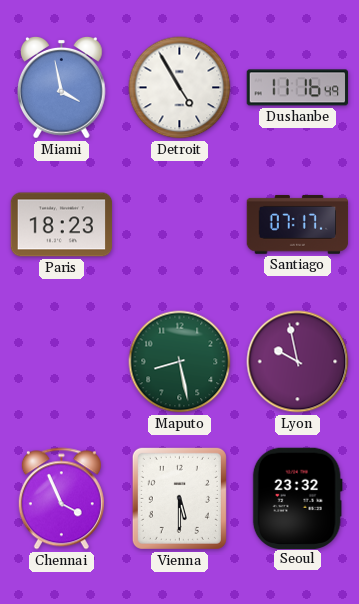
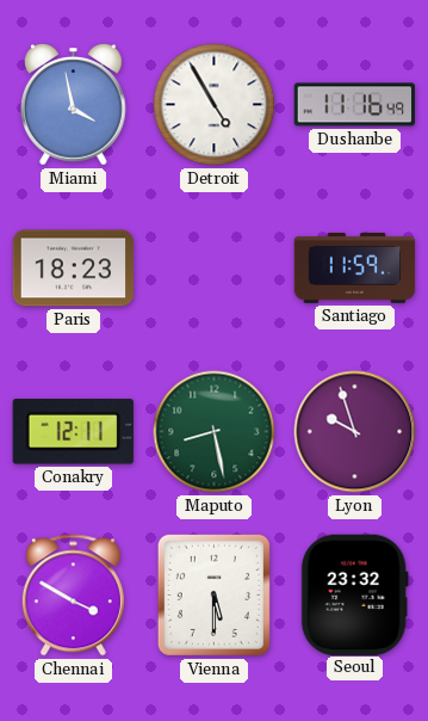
Santiago: 07:17 -> 11:59
Conakry: none -> 12:11
Lyon: 9:58 -> 9:57
Chennai: 3:56 -> 3:50
